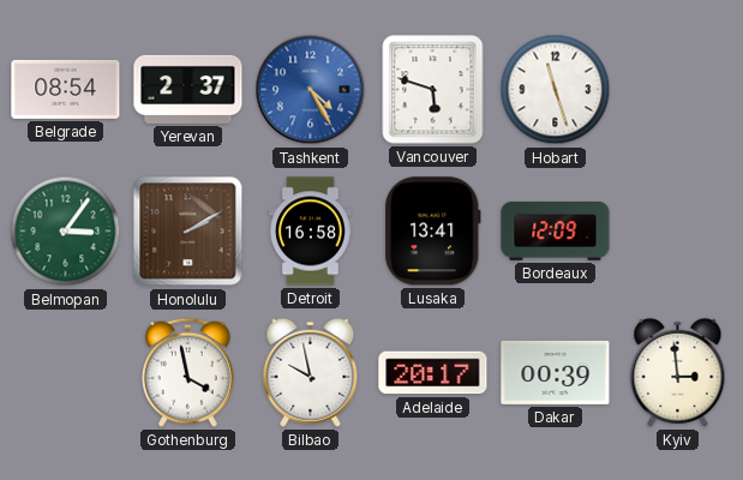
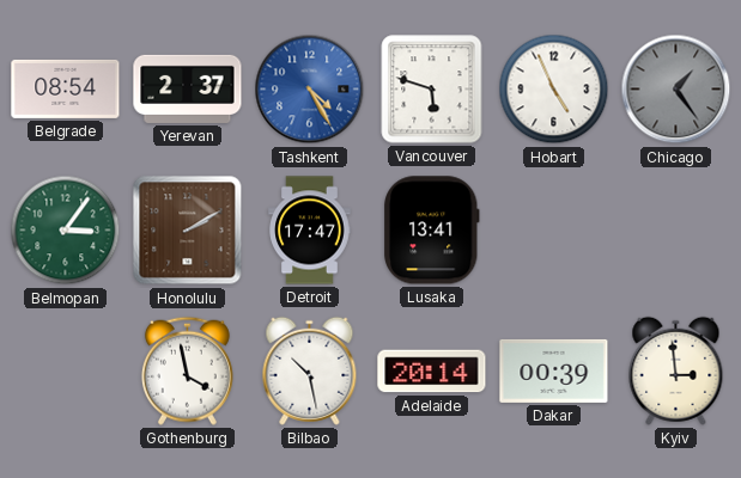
Hobart: 11:27 -> 4:56
Chicago: none -> 1:24
Detroit: 16:58 -> 17:47
Bordeaux: 12:09 -> none
Bilbao: 9:58 -> 10:28
Adelaide: 20:17 -> 20:14
